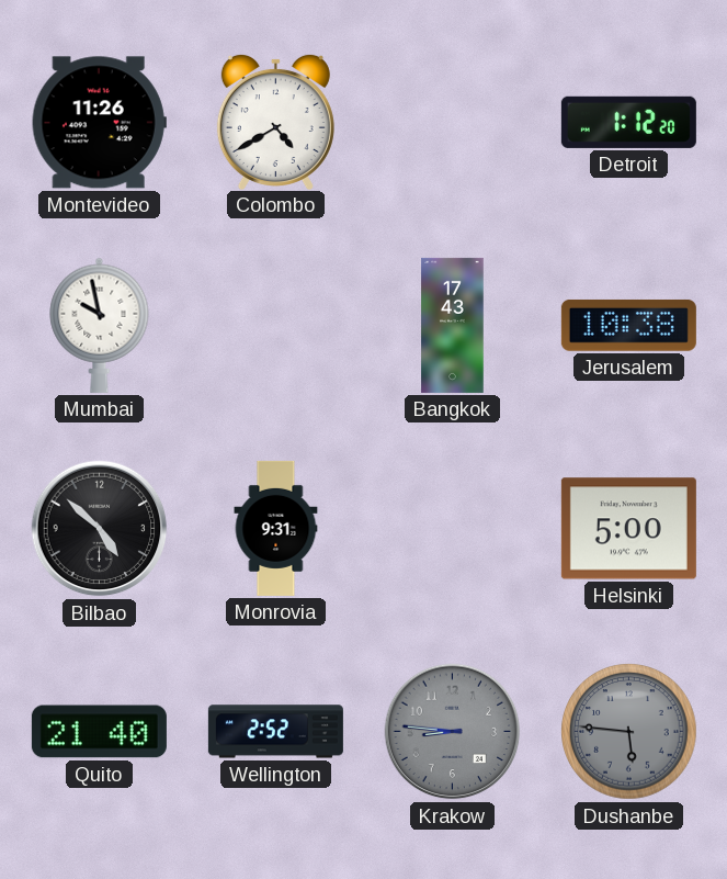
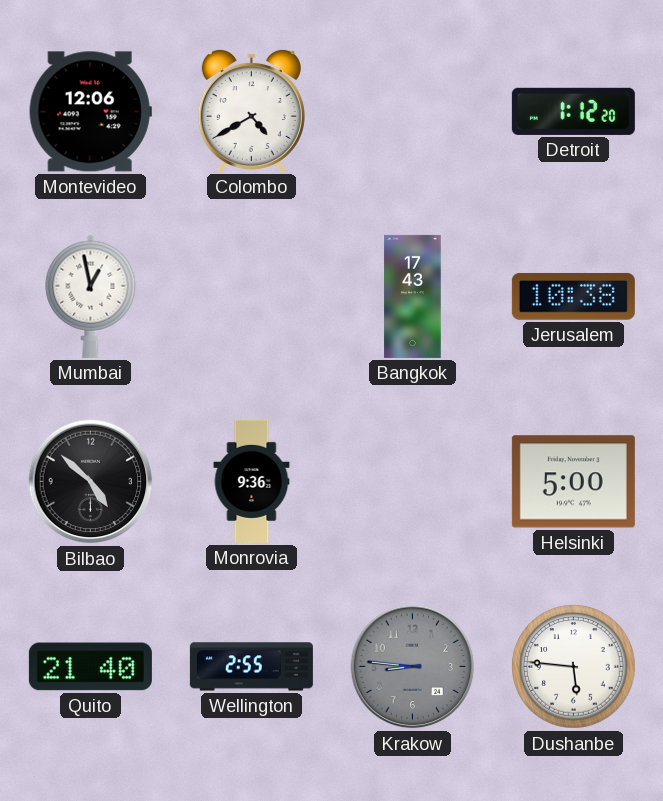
Montevideo: 11:26 -> 12:06
Mumbai: 9:58 -> 12:58
Monrovia: 9:31 -> 9:36
Wellington: 2:52 -> 2:55
Dushanbe dial: grey -> white
